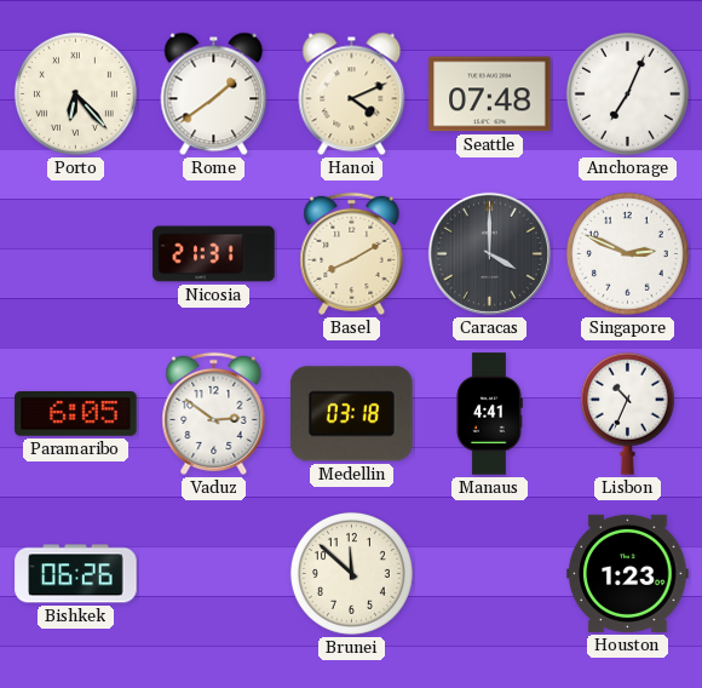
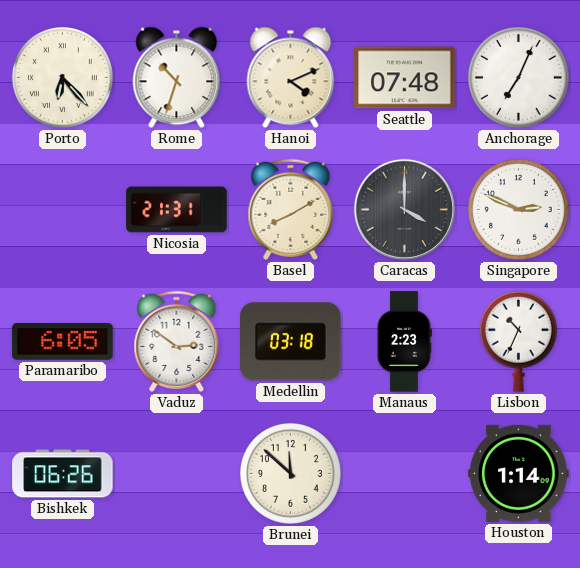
Rome: 1:39 -> 10:33
Manaus: 4:41 -> 2:23
Houston: 1:23 -> 1:14
